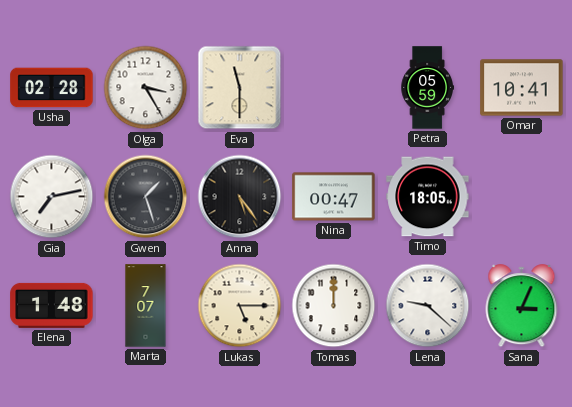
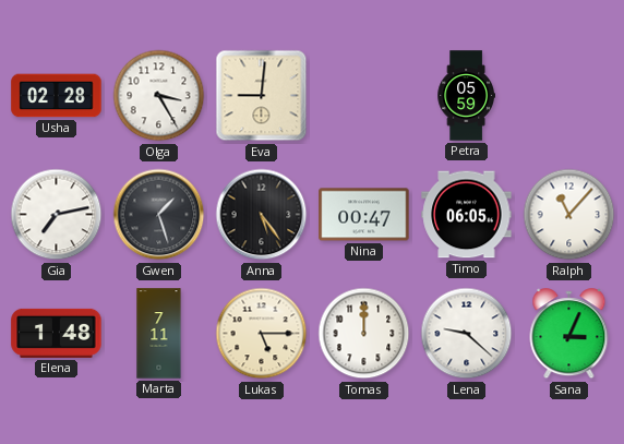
Eva: 11:30 -> 9:01
Omar: 10:41 -> none
Timo: 18:05 -> 06:05
Ralph: none -> 11:07
Marta: 7:07 -> 7:11
